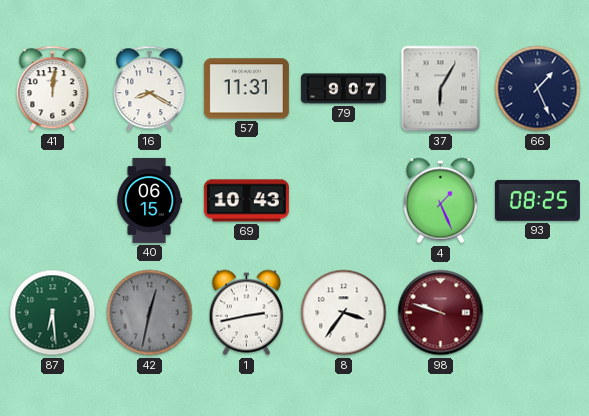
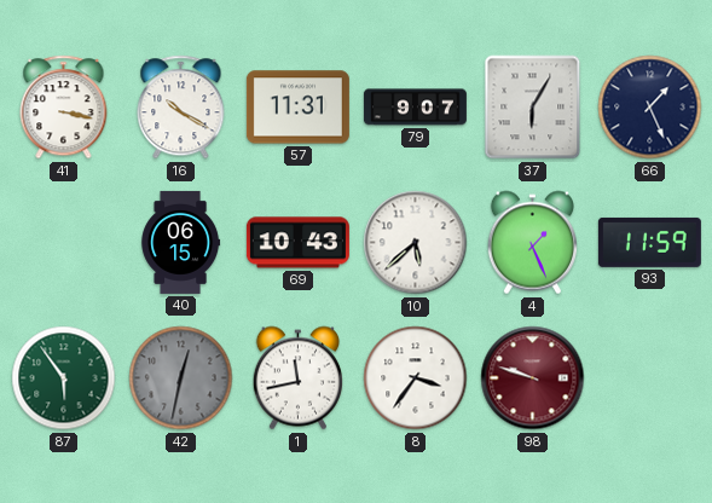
41: 12:01 -> 3:17
16: 8:20 -> 10:20
10: none -> 5:38
93: 08:25 -> 11:59
87: 6:29 -> 5:54
1: 2:43 -> 11:43
